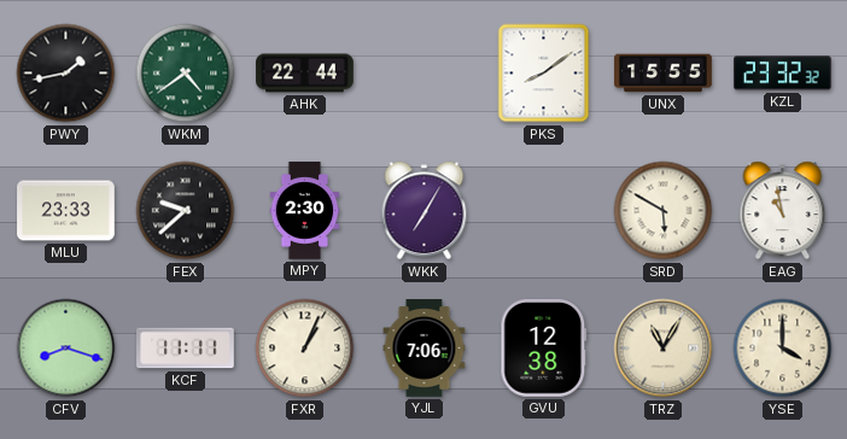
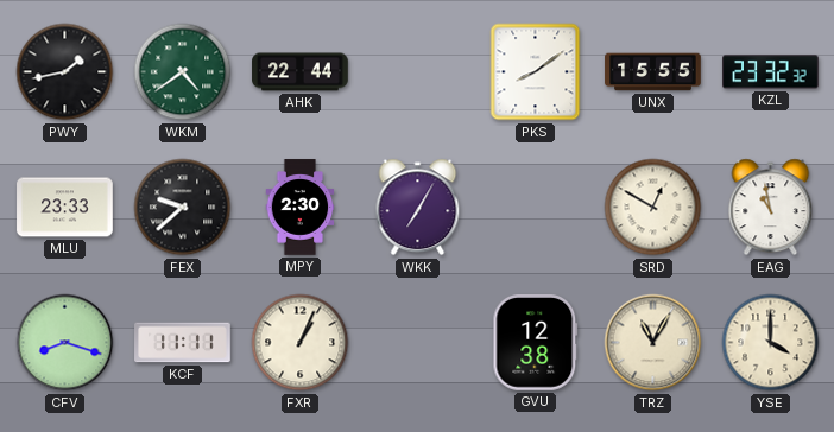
SRD: 5:50 -> 12:50
YJL: 7:06 -> none
